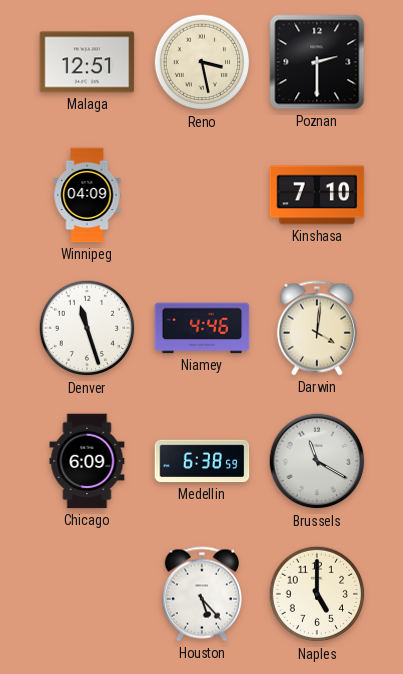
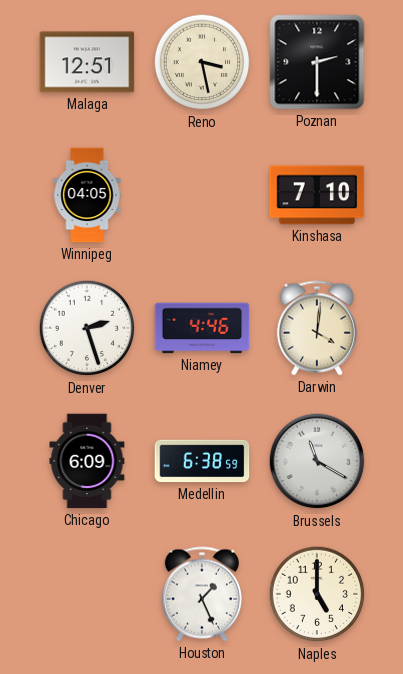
Winnipeg: 04:09 -> 04:05
Denver: 11:27 -> 2:27
Houston: 5:23 -> 1:26
